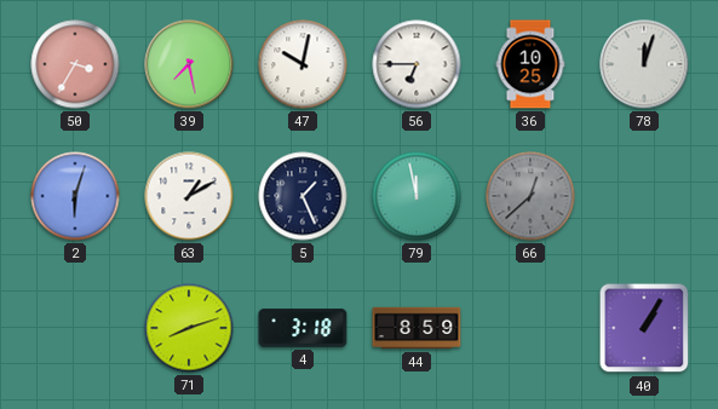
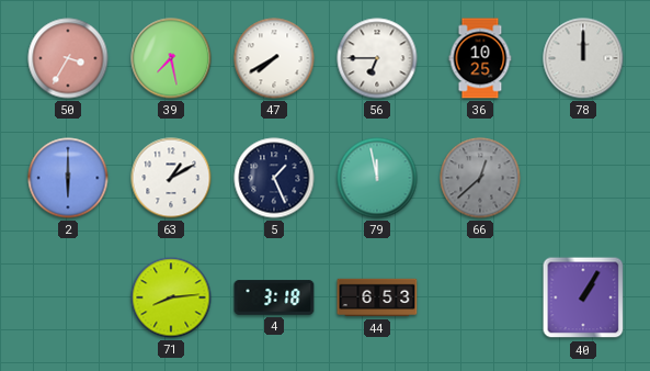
47: 10:02 -> 7:40
78: 12:03 -> 12:00
2: 6:03 -> 6:00
71: 8:12 -> 8:14
44: 8:59 -> 6:53
